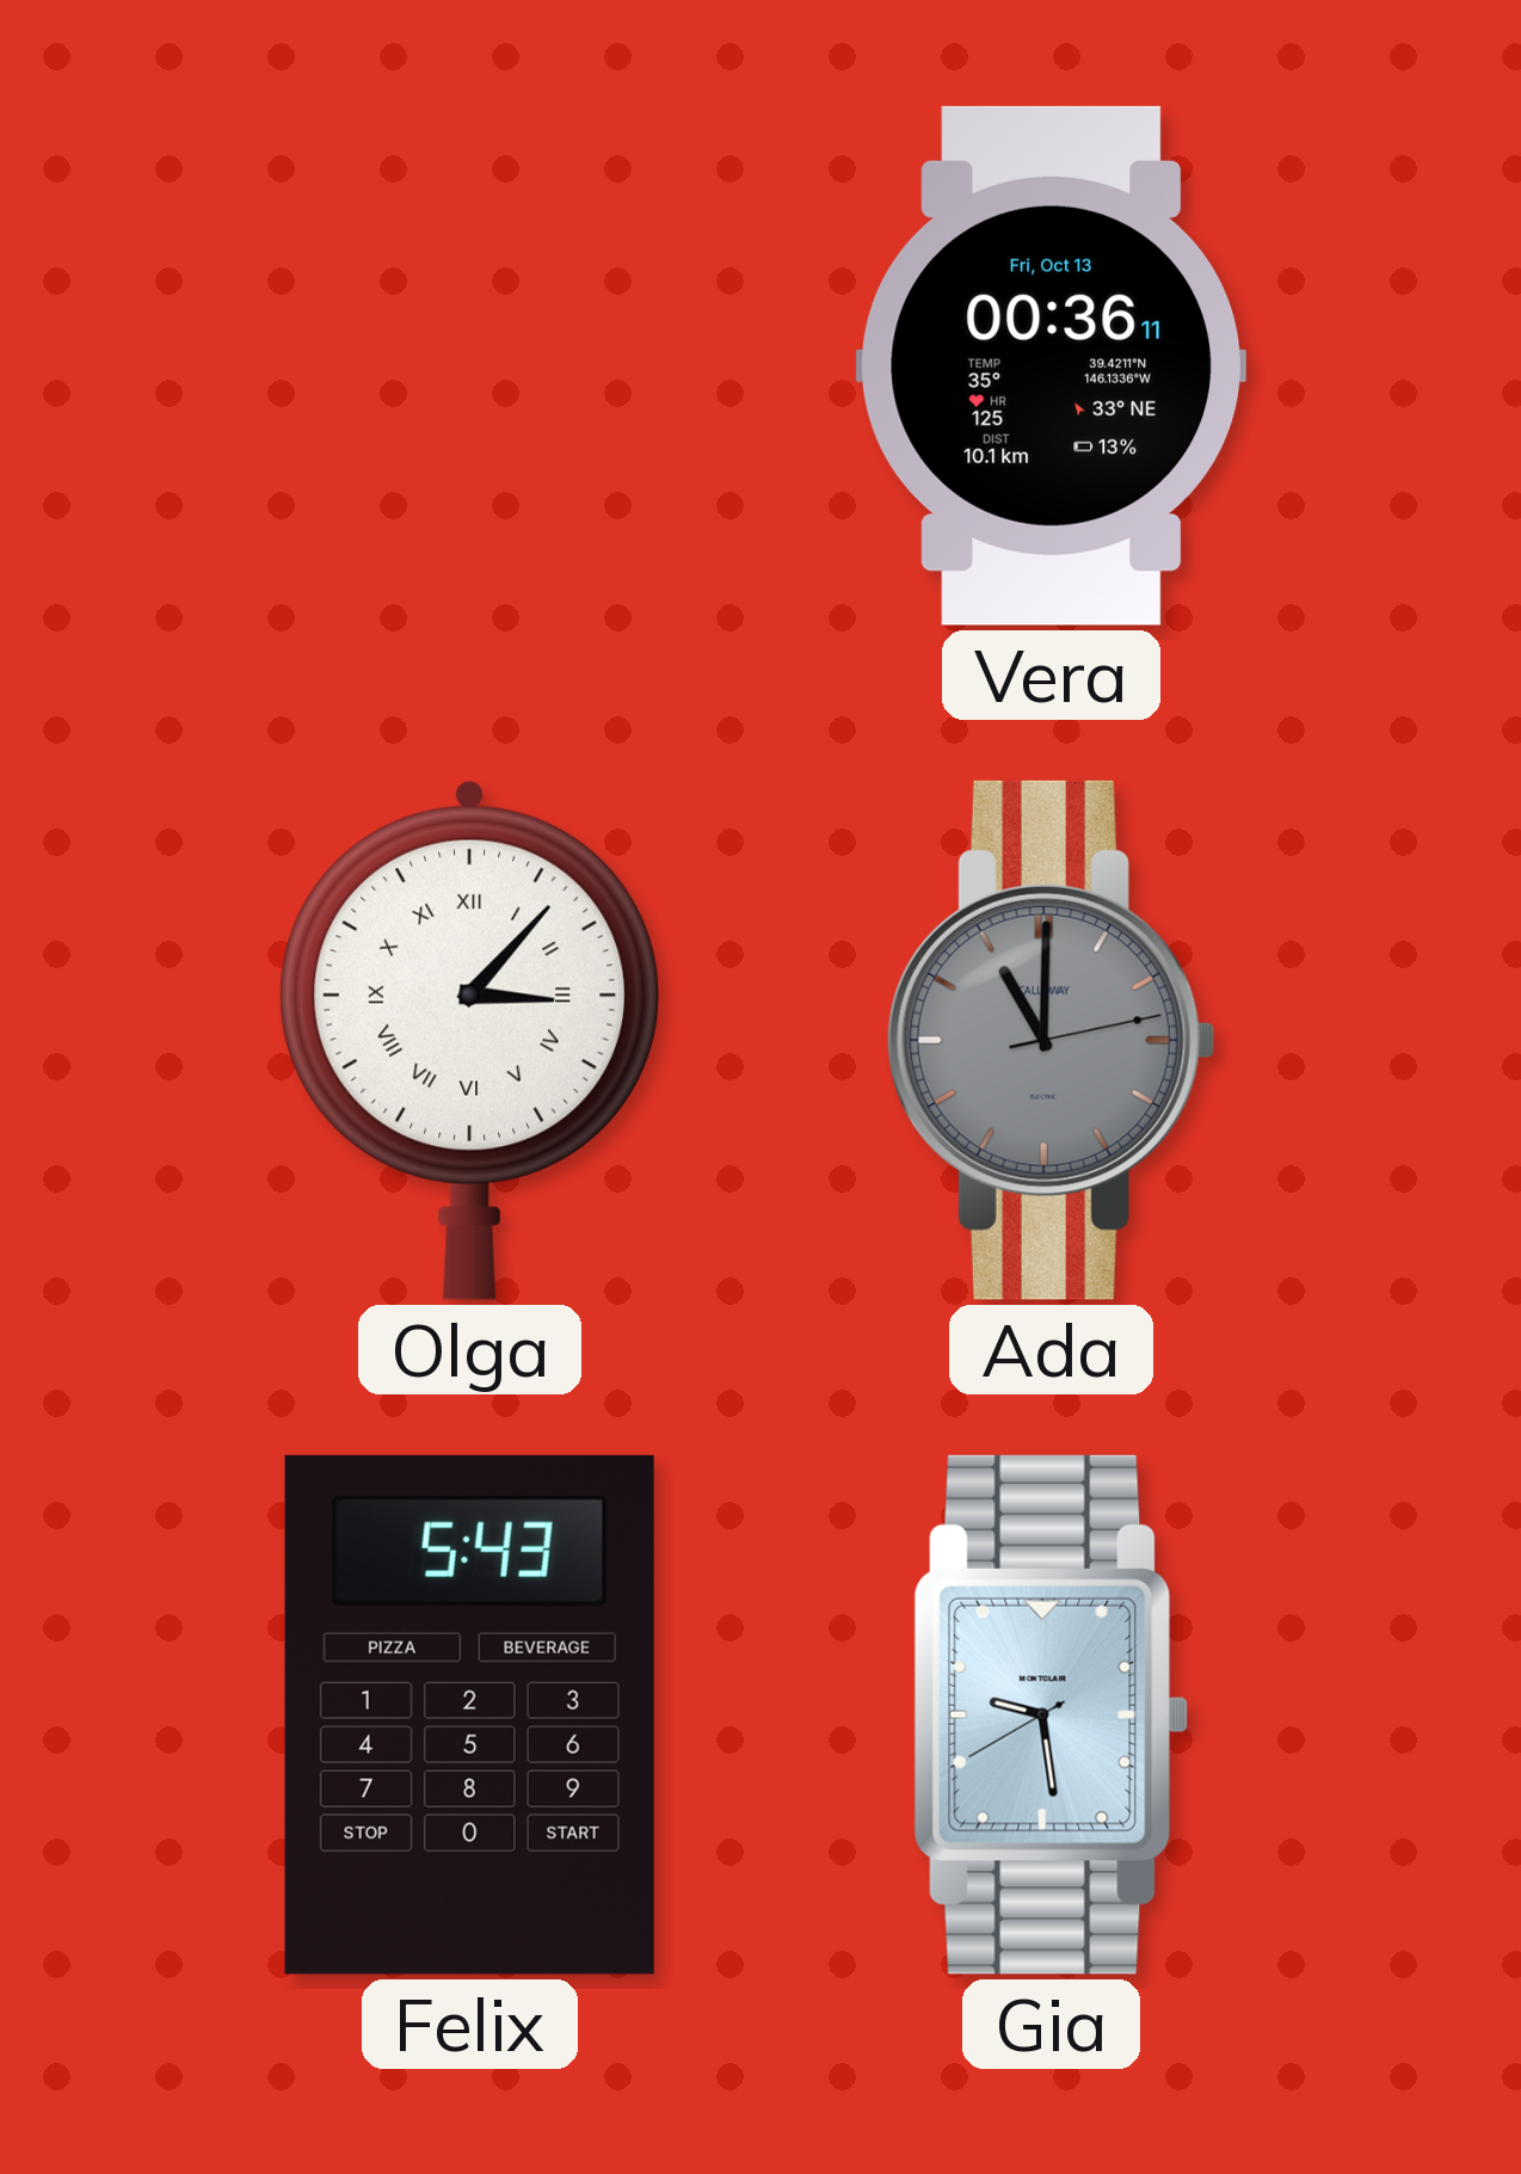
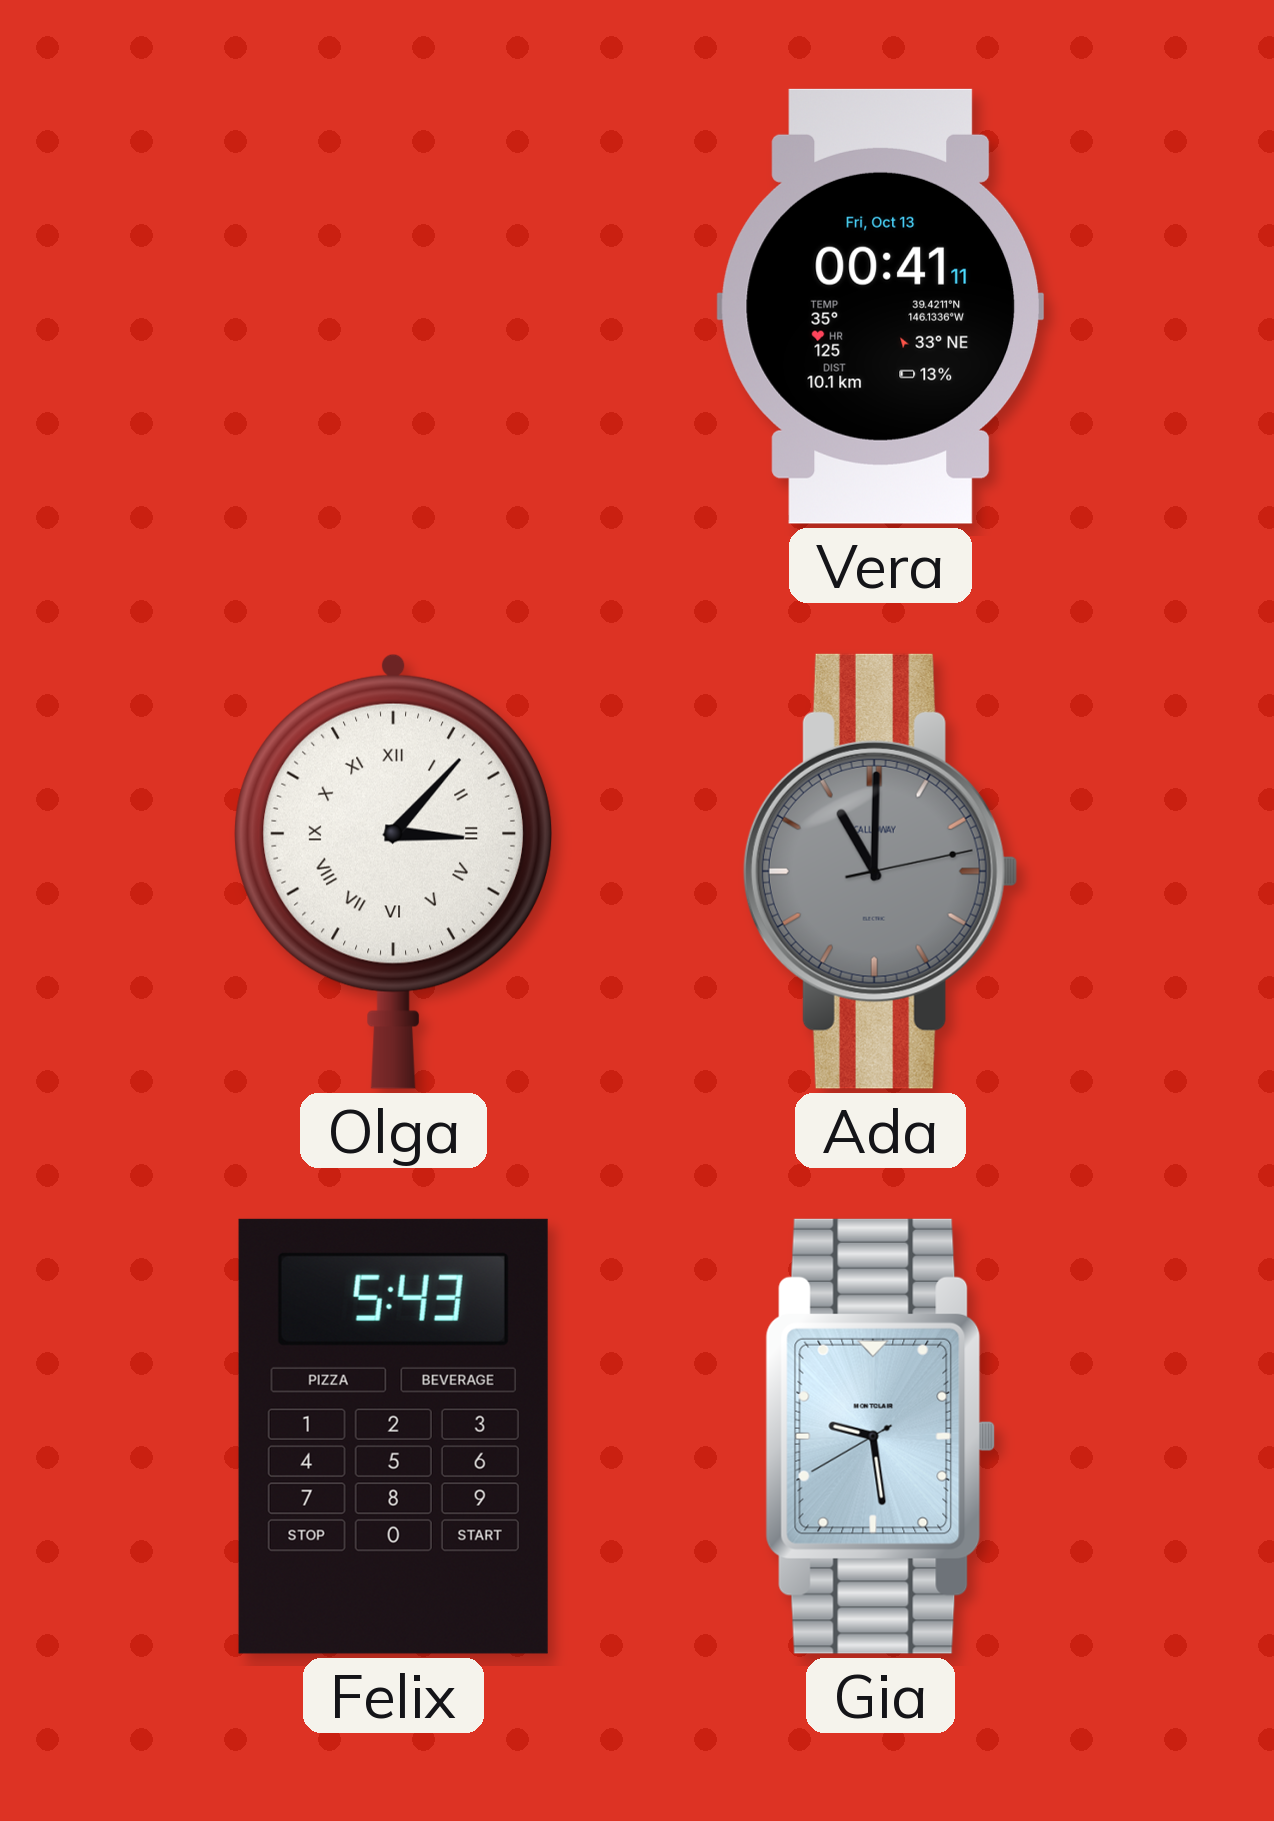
Vera: 00:36 -> 00:41
